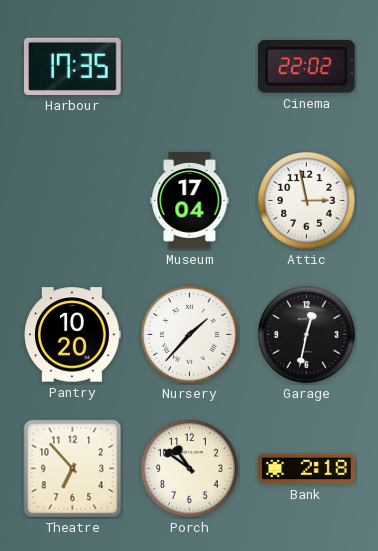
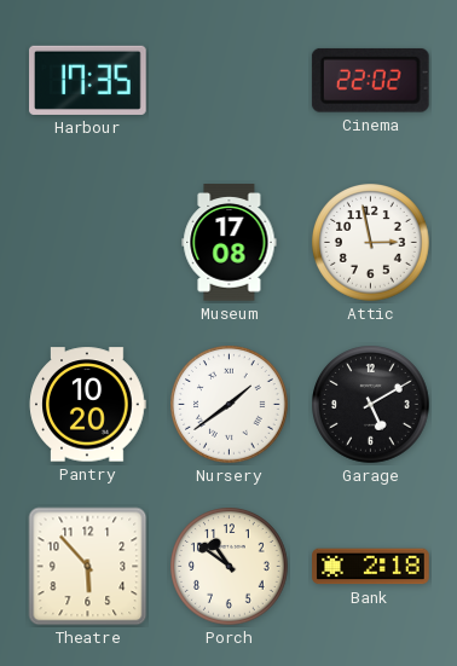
Museum: 17:04 -> 17:08
Nursery: 1:37 -> 1:39
Garage: 12:32 -> 5:10
Theatre: 6:53 -> 5:53
